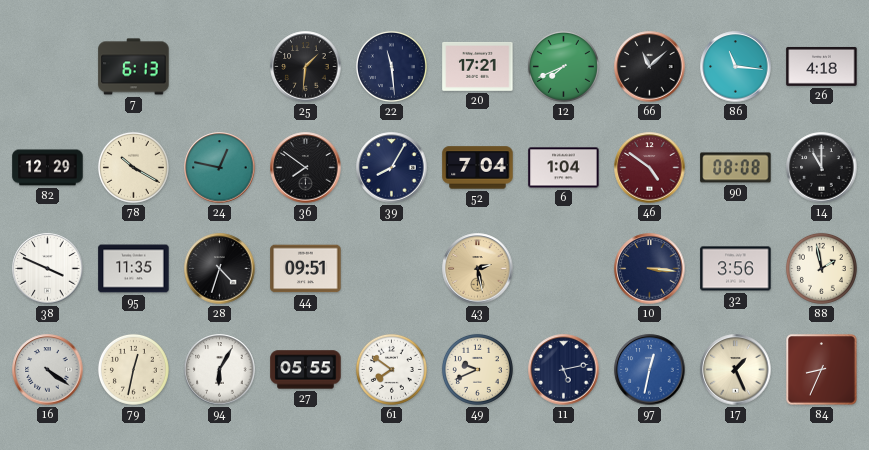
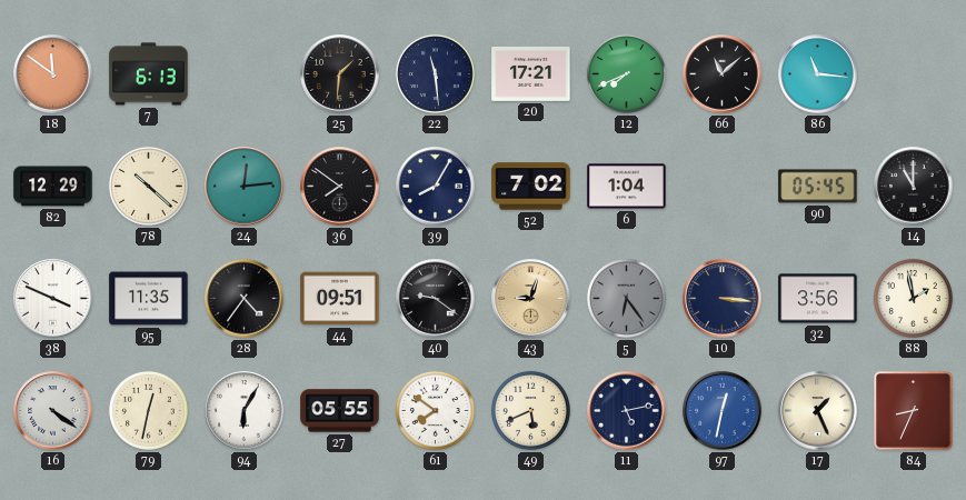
18: none -> 11:51
26: 4:18 -> none
78: 10:20 -> 10:22
24: 12:47 -> 12:14
52: 7:04 -> 7:02
46: 4:51 -> none
90: 08:08 -> 05:45
28: 4:33 -> 4:36
40: none -> 9:21
43: 2:28 -> 9:03
5: none -> 6:24
49: 9:41 -> 5:41
